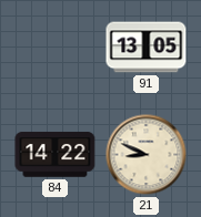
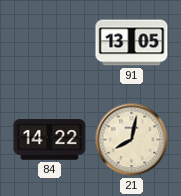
21: 8:49 -> 8:02
